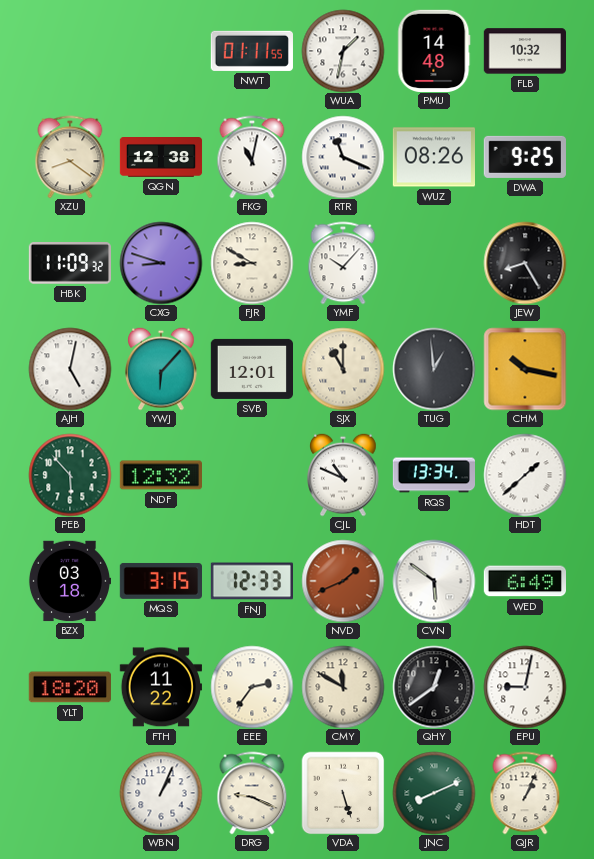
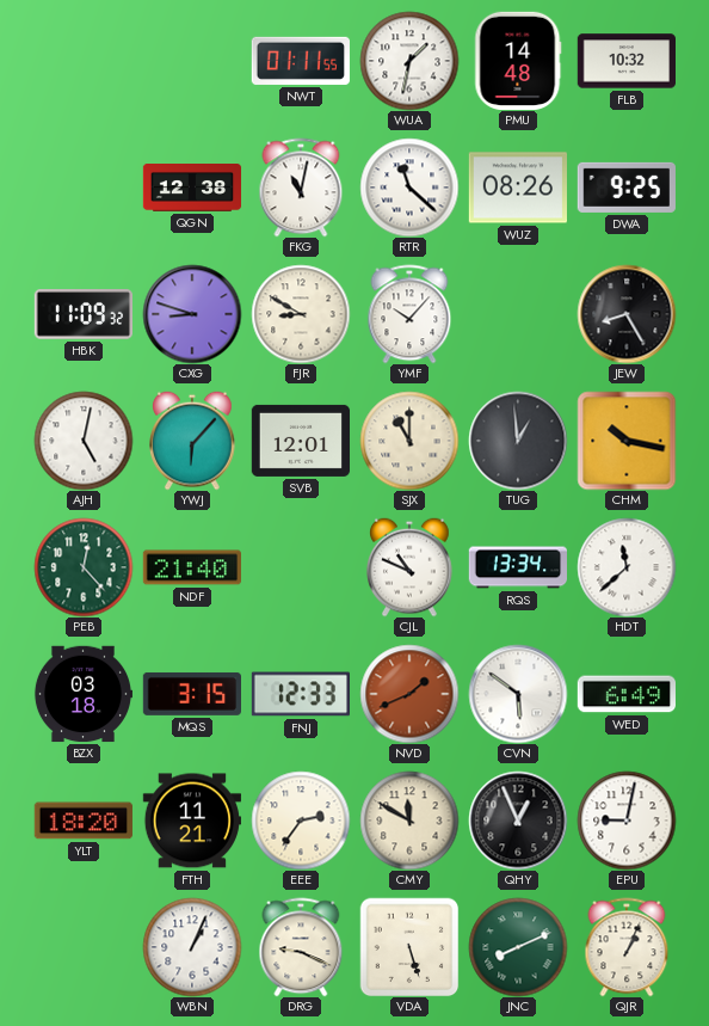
XZU: 8:21 -> none
RTR: 11:19 -> 11:22
PEB: 5:53 -> 12:23
NDF: 12:32 -> 21:40
HDT: 1:38 -> 11:38
FTH: 11:22 -> 11:21
QHY: 12:39 -> 12:56
